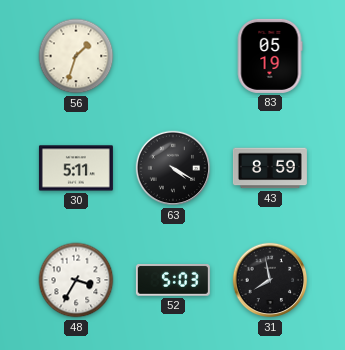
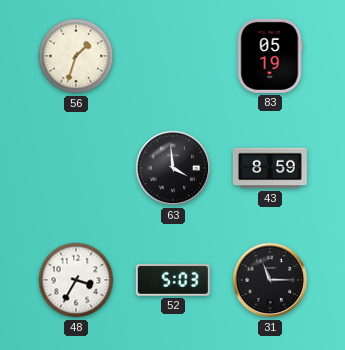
30: 5:11 -> none
63: 4:20 -> 3:59
31: 7:58 -> 11:15
